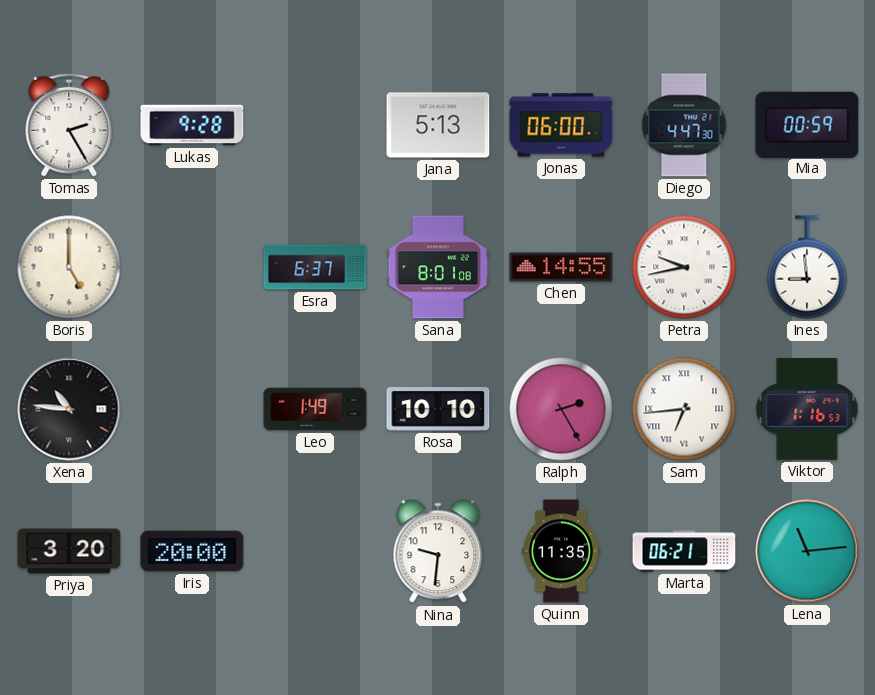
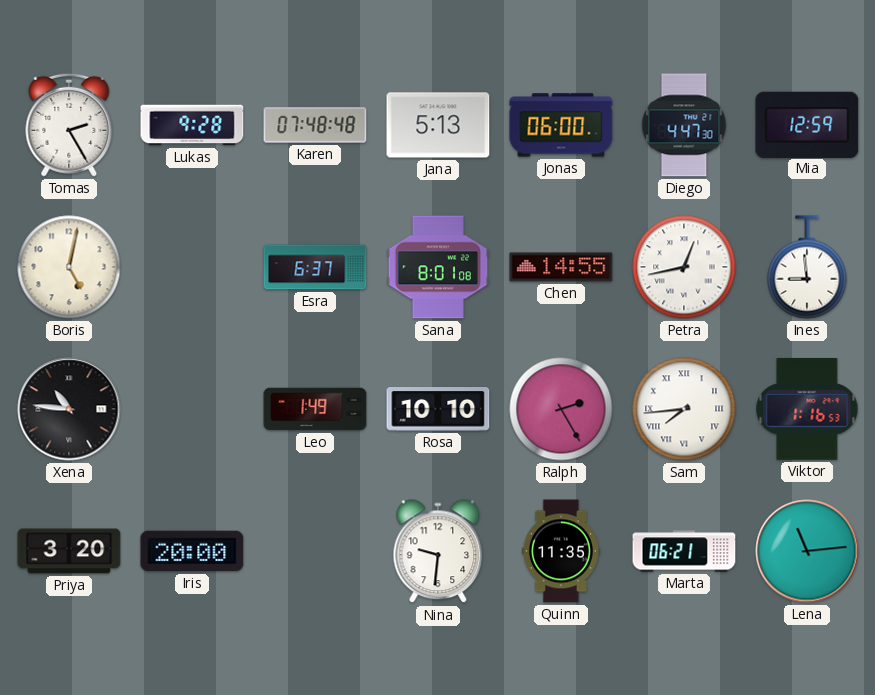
Karen: none -> 07:48
Mia: 00:59 -> 12:59
Boris: 5:00 -> 5:02
Petra: 9:43 -> 12:43
Sam: 6:44 -> 7:44
